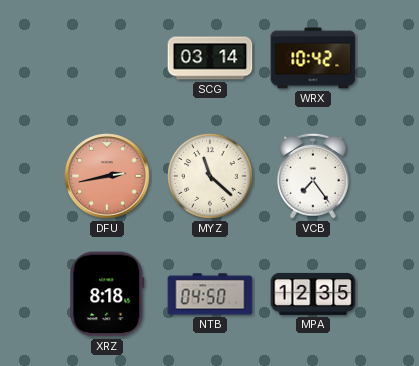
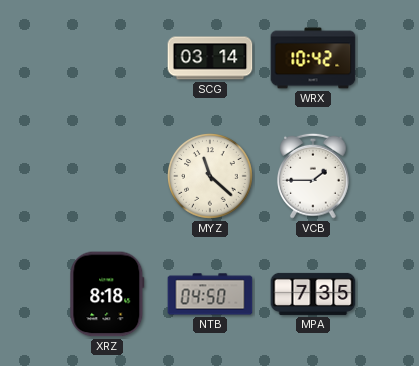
DFU: 2:43 -> none
VCB: 7:24 -> 1:45
MPA: 12:35 -> 7:35
